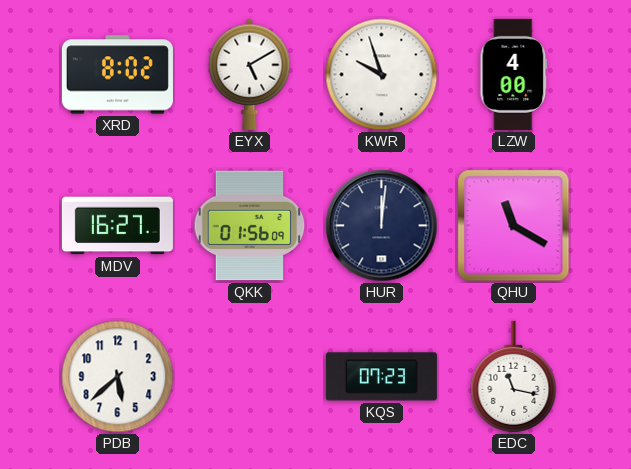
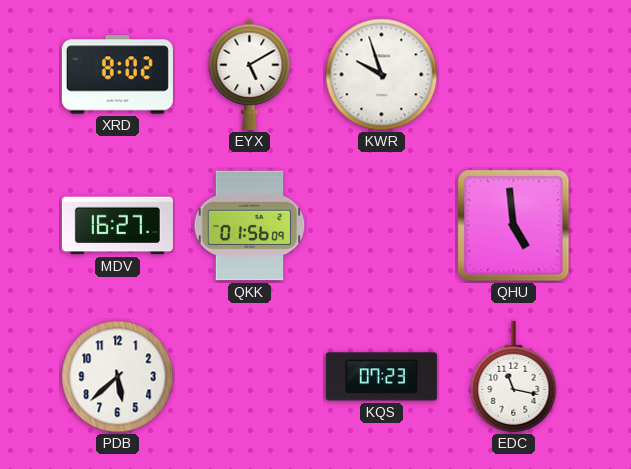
LZW: 4:00 -> none
HUR: 12:01 -> none
QHU: 11:20 -> 4:59
